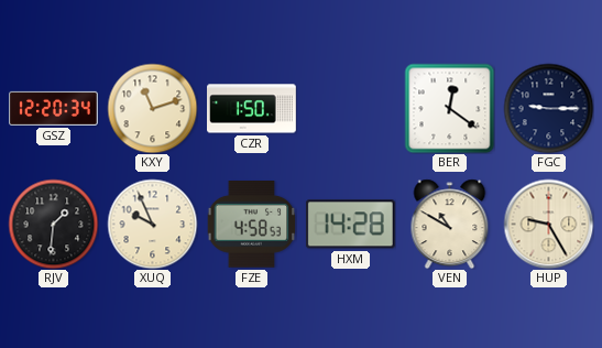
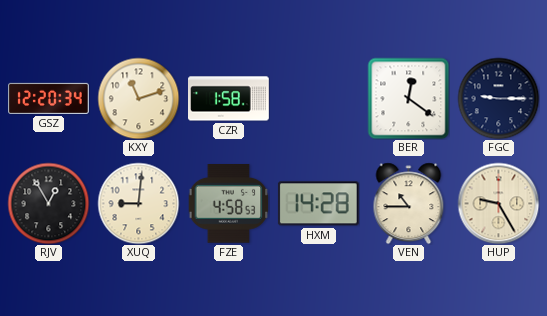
CZR: 1:50 -> 1:58
RJV: 1:31 -> 12:55
XUQ: 9:56 -> 9:01
VEN: 10:50 -> 10:45
